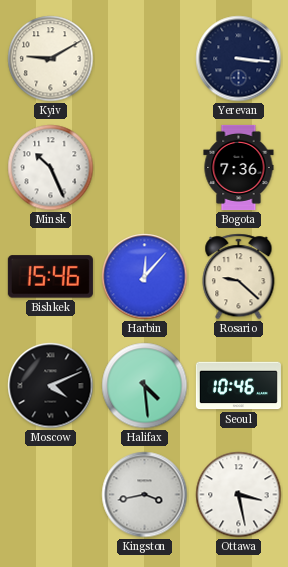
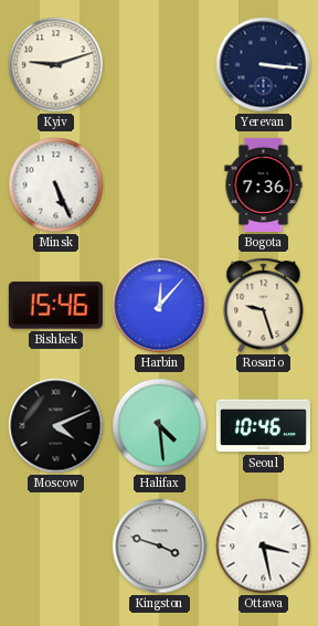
Kyiv: 9:10 -> 9:12
Minsk: 10:26 -> 5:26
Rosario: 9:22 -> 9:27
Kingston: 3:43 -> 3:48
